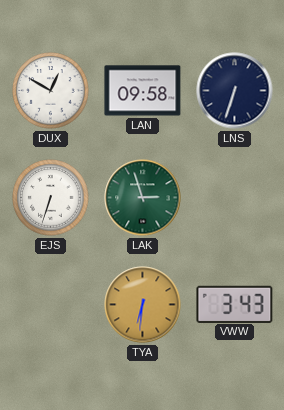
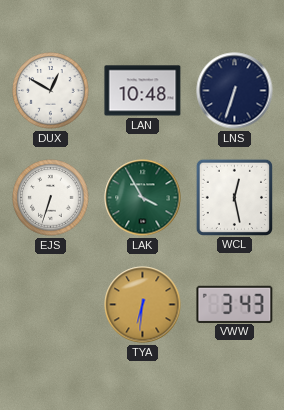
LAN: 09:58 -> 10:48
LAK: 2:57 -> 3:55
WCL: none -> 12:28
